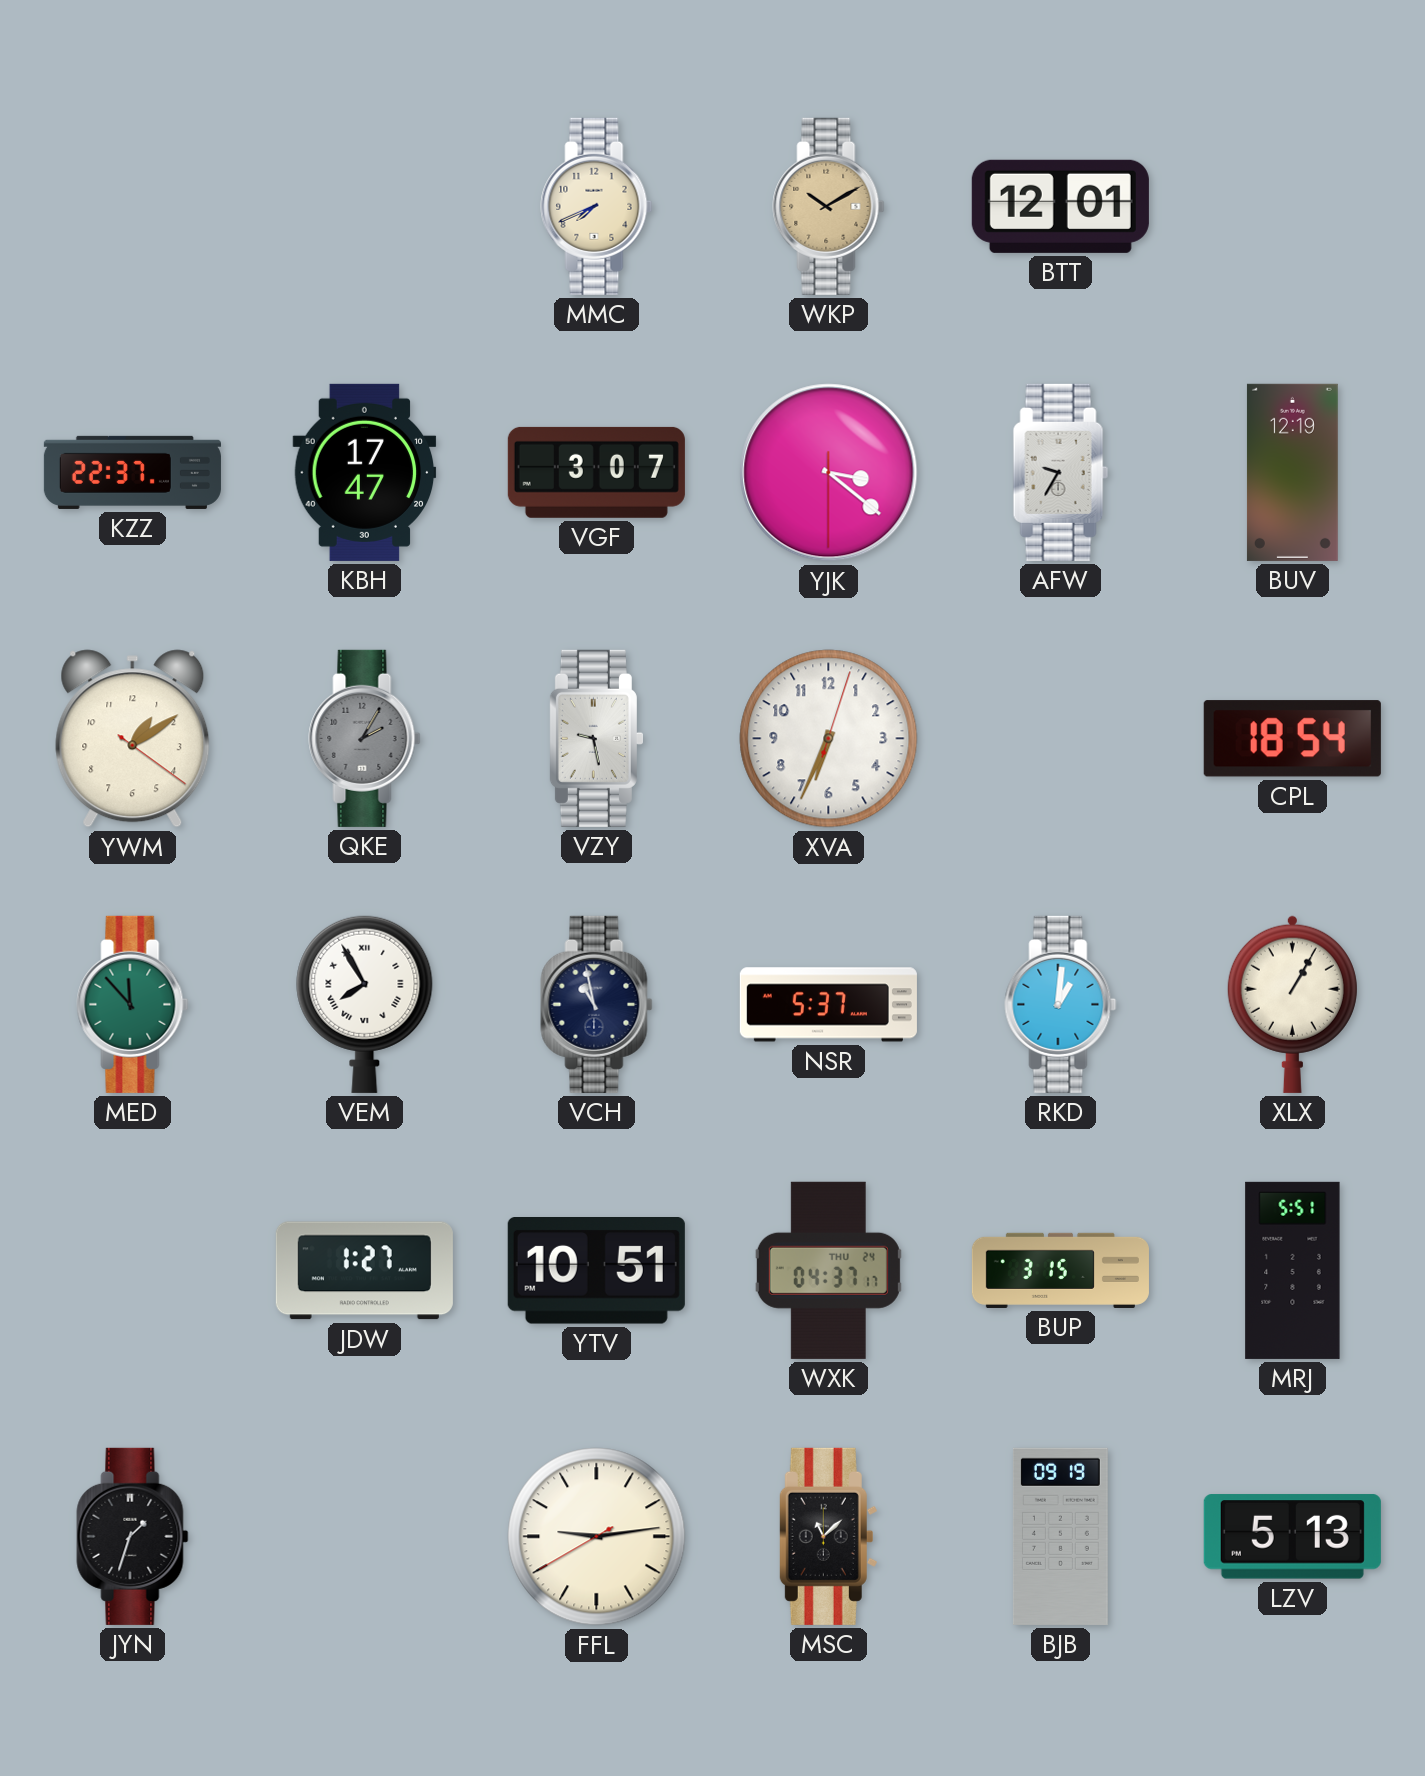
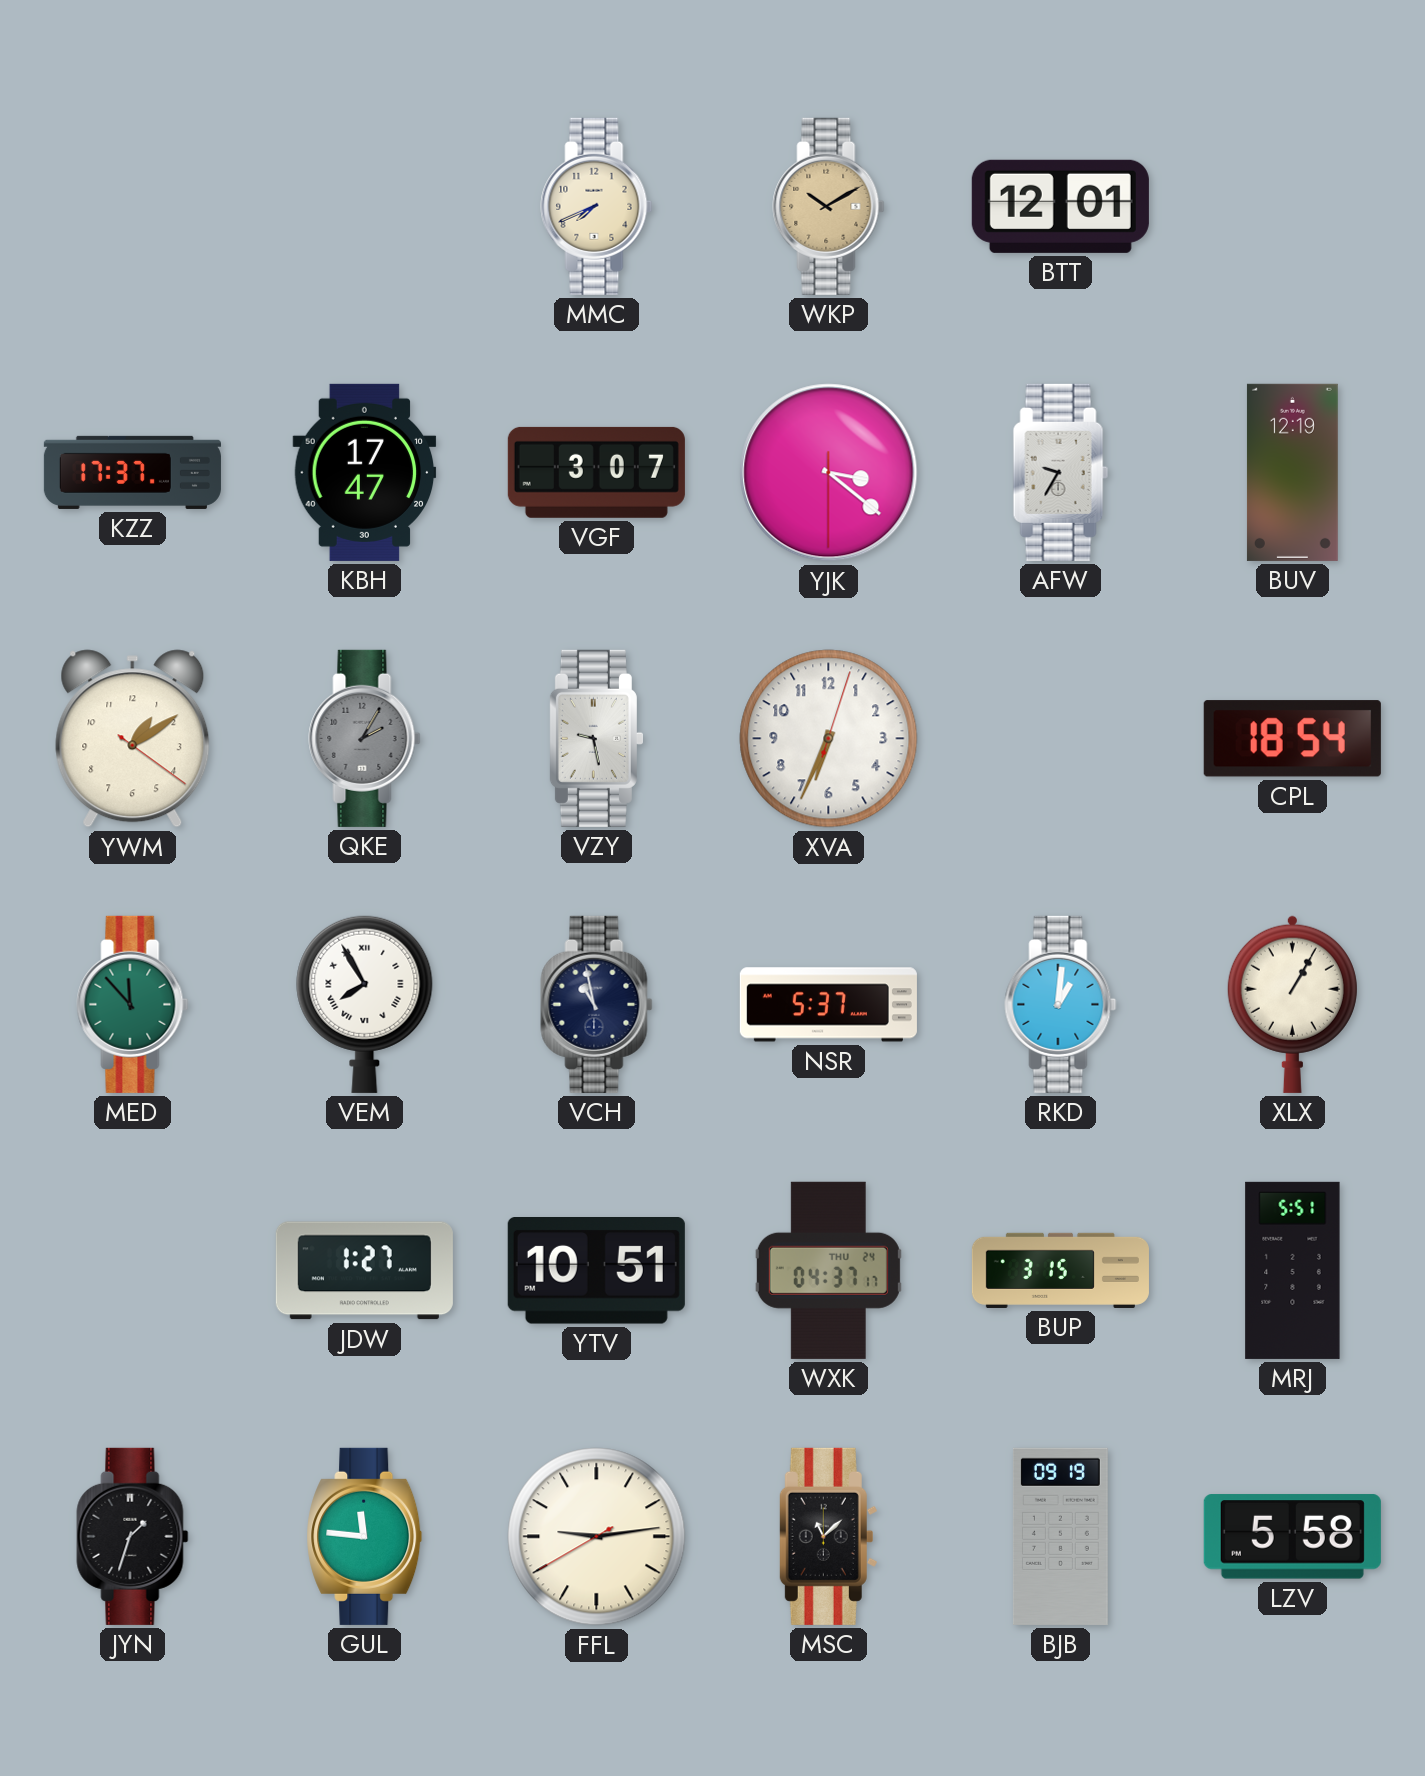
KZZ: 22:37 -> 17:37
GUL: none -> 11:46
LZV: 5:13 -> 5:58
